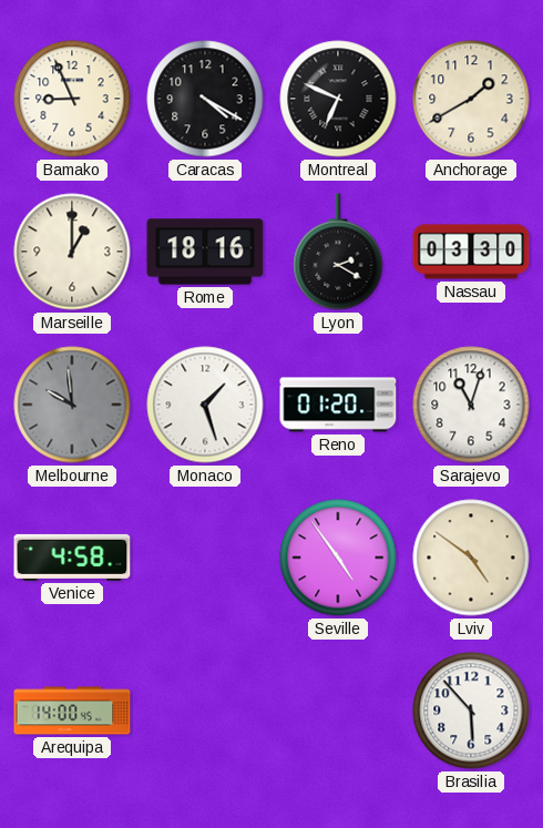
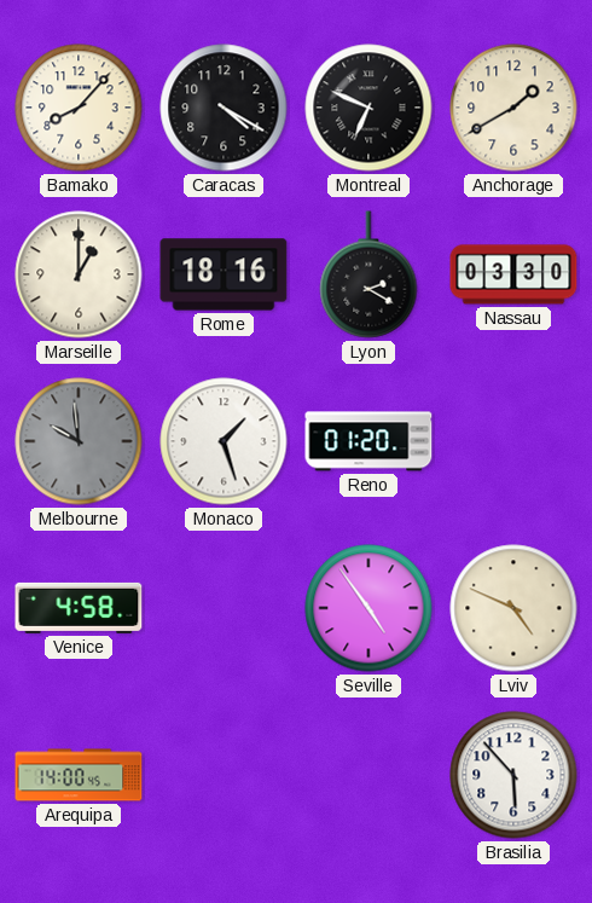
Bamako: 8:56 -> 8:07
Sarajevo: 11:03 -> none
Lviv: 4:51 -> 4:49
